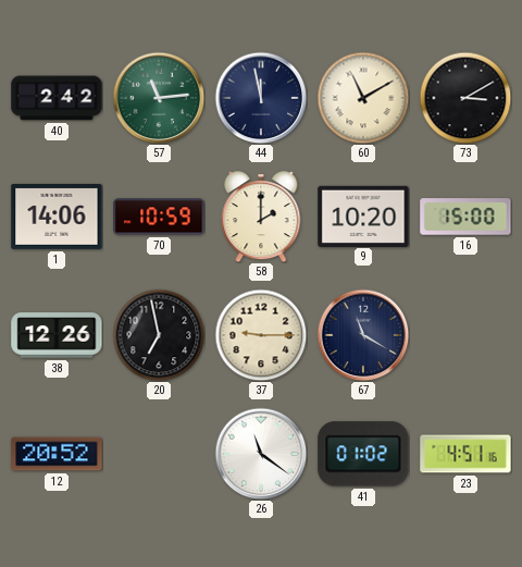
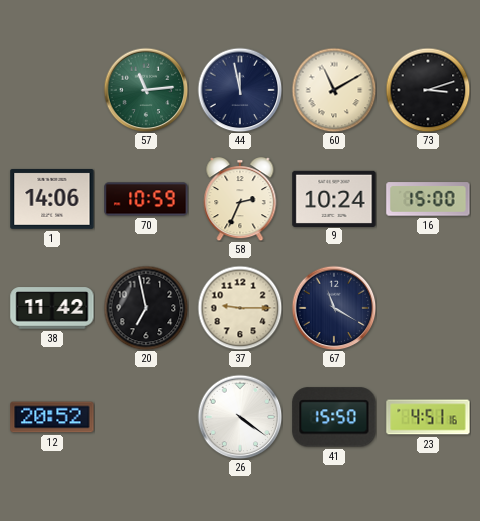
40: 2:42 -> none
73: 3:10 -> 3:12
58: 2:00 -> 2:34
9: 10:20 -> 10:24
38: 12:26 -> 11:42
26: 11:21 -> 4:21
41: 01:02 -> 15:50
